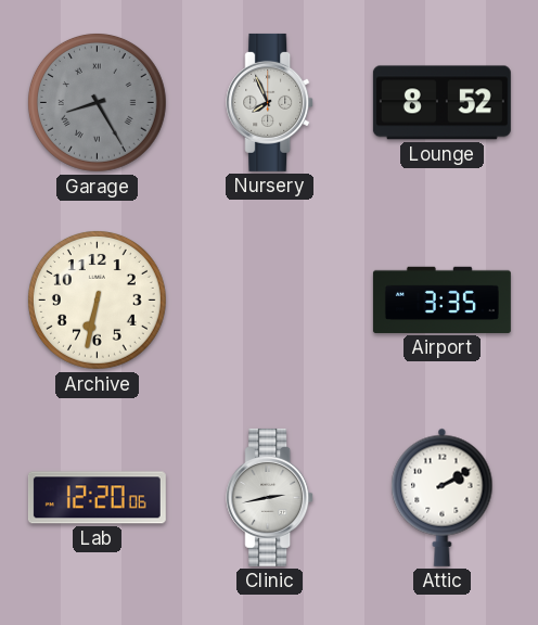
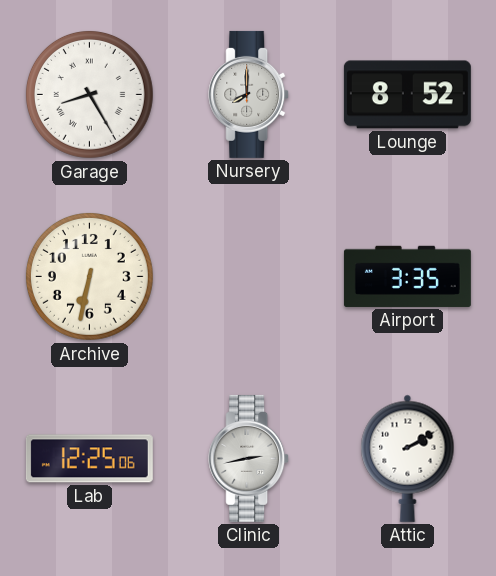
Garage dial: grey -> white
Nursery: 7:56 -> 8:00
Lab: 12:20 -> 12:25
